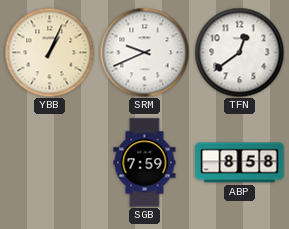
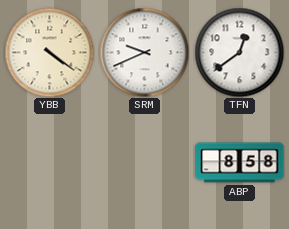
YBB: 1:04 -> 4:21
SGB: 7:59 -> none
